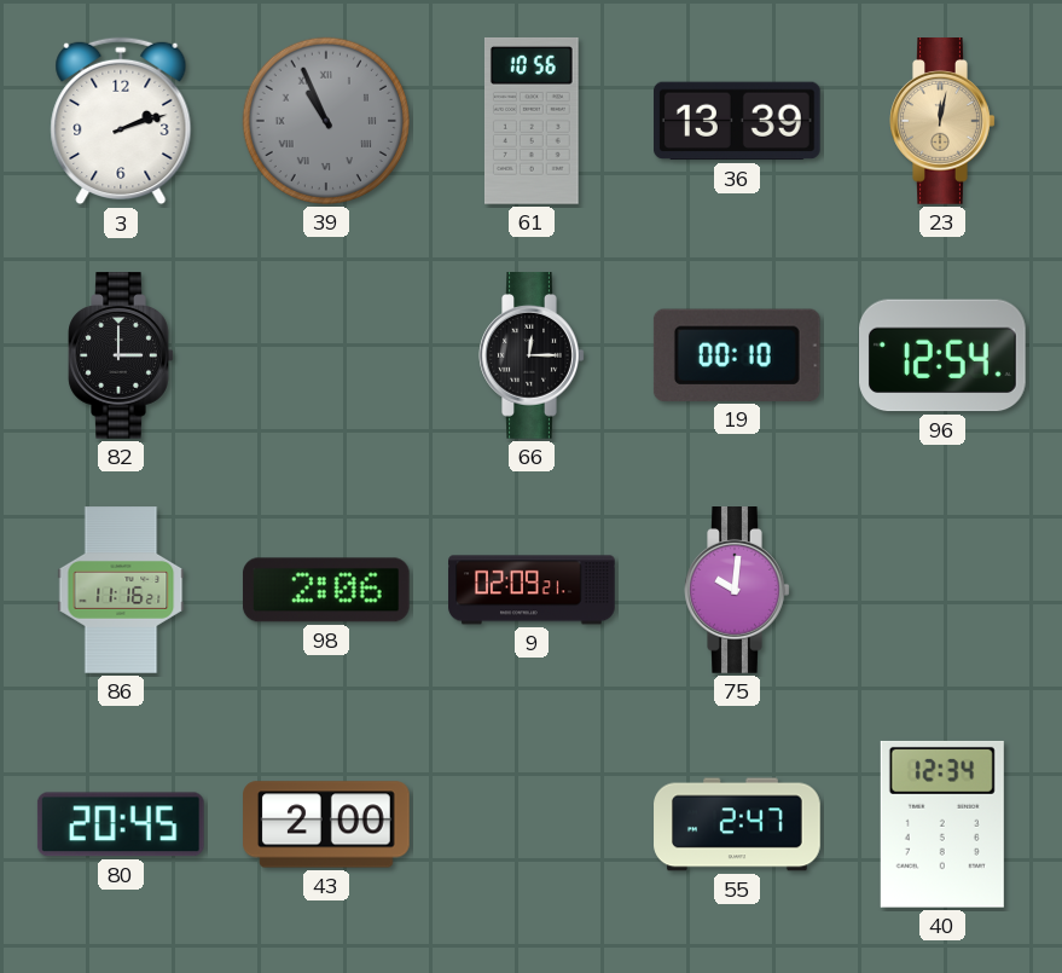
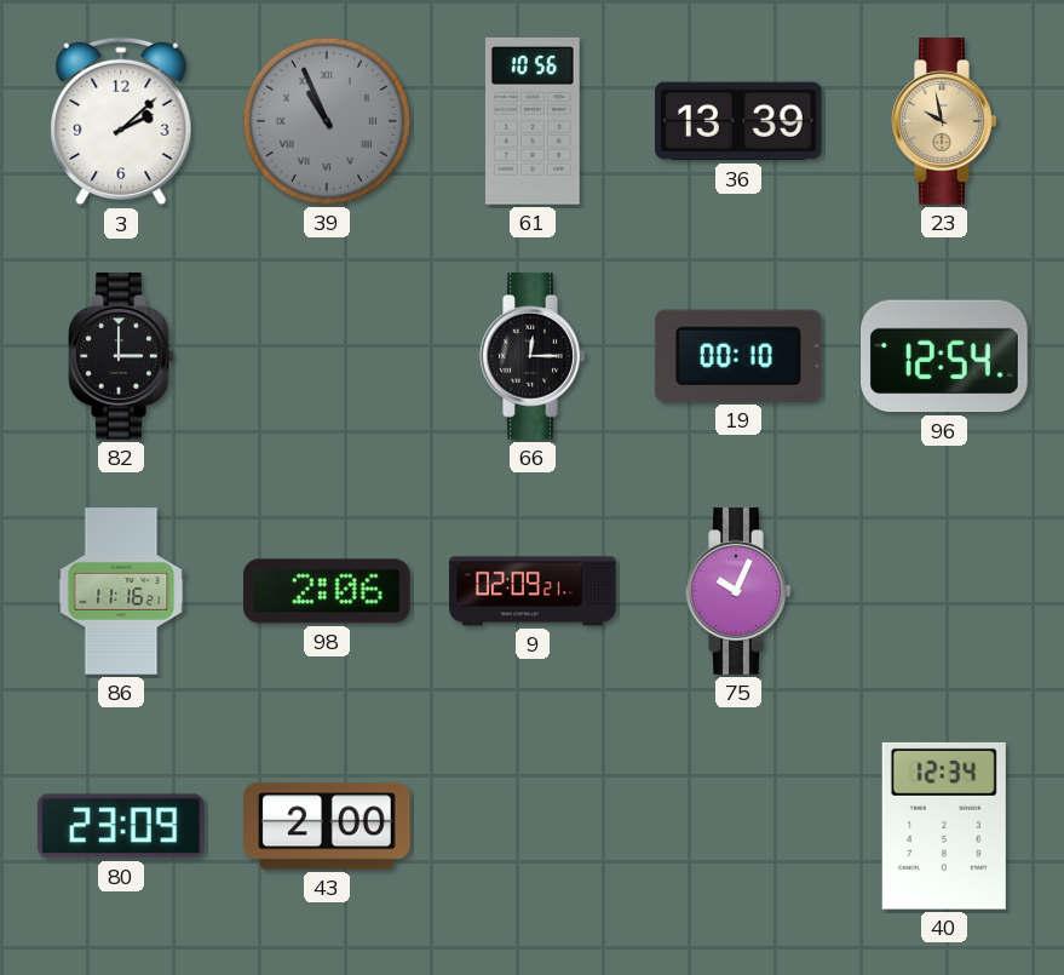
3: 2:12 -> 2:08
23: 12:02 -> 9:58
75: 10:01 -> 10:04
80: 20:45 -> 23:09
55: 2:47 -> none
